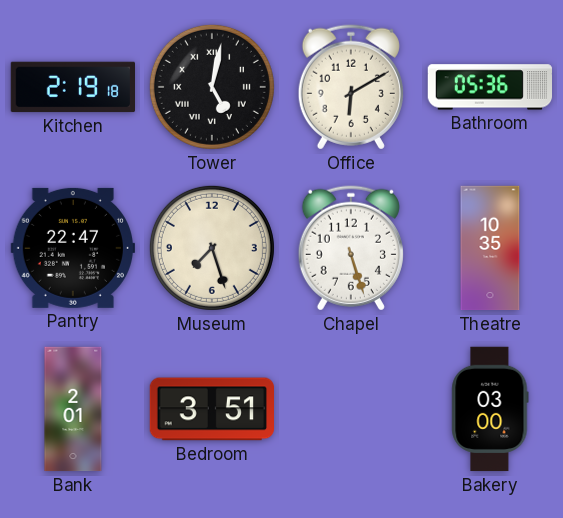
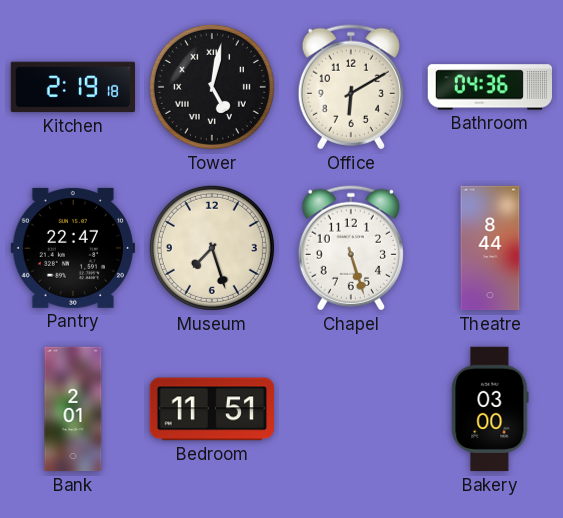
Bathroom: 05:36 -> 04:36
Theatre: 10:35 -> 8:44
Bedroom: 3:51 -> 11:51
